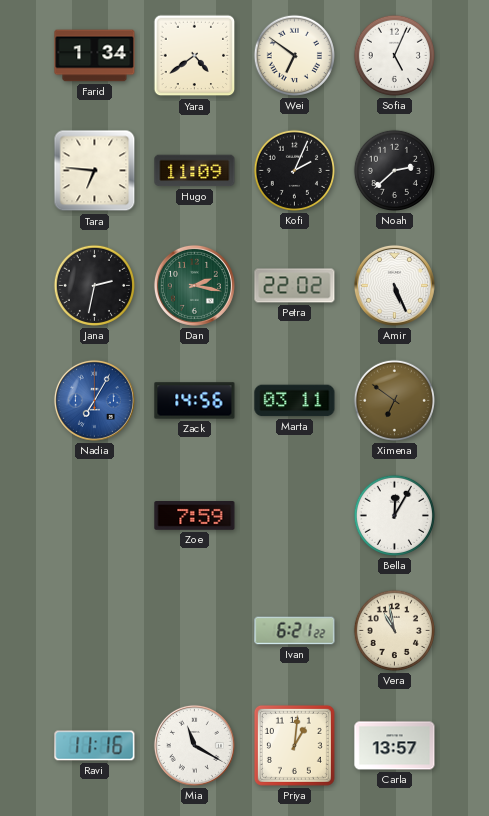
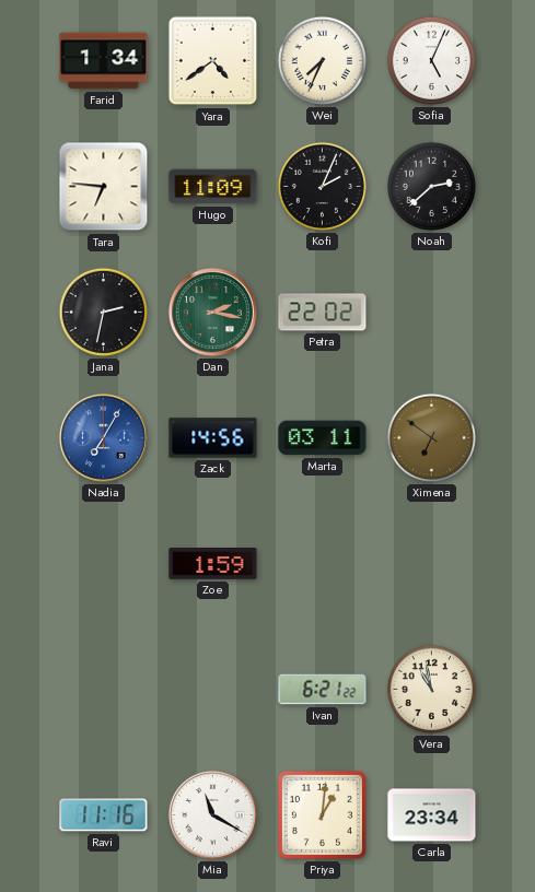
Wei: 6:51 -> 7:34
Amir: 5:26 -> none
Zoe: 7:59 -> 1:59
Bella: 12:05 -> none
Carla: 13:57 -> 23:34
